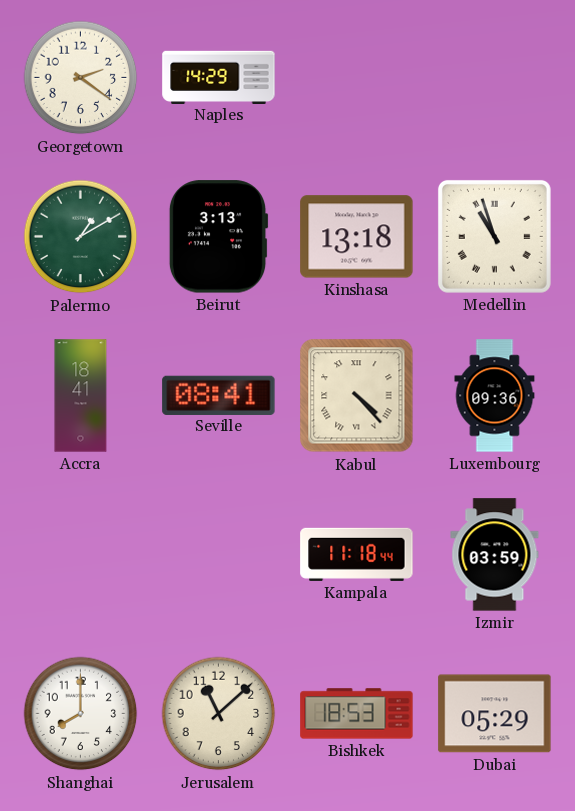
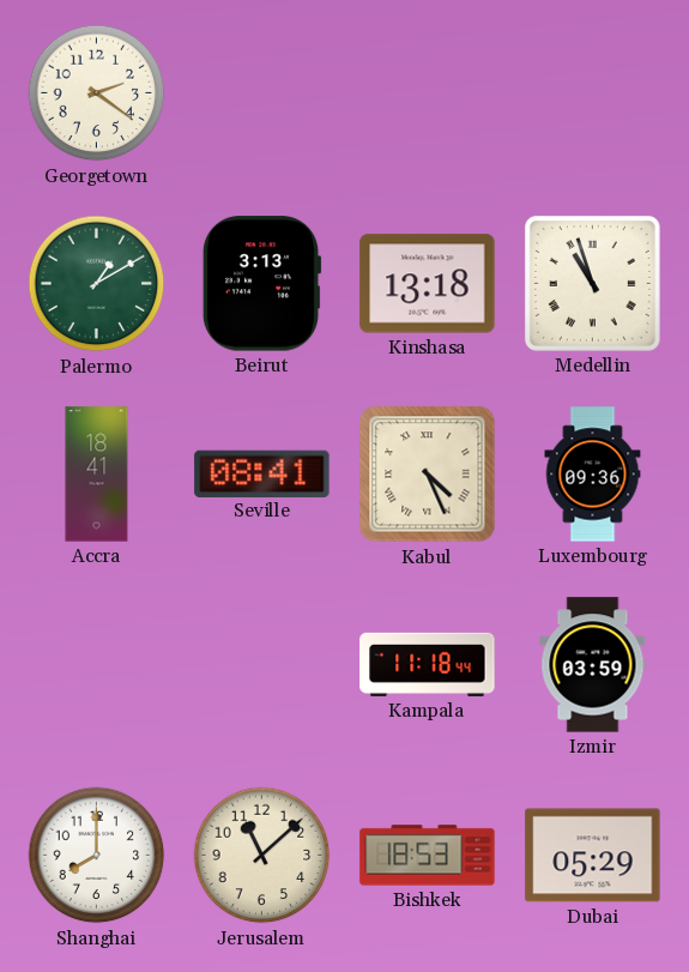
Naples: 14:29 -> none
Kabul: 4:23 -> 4:26
